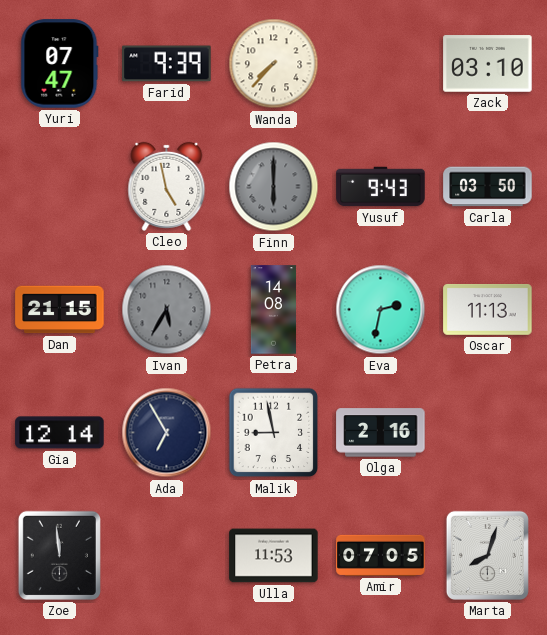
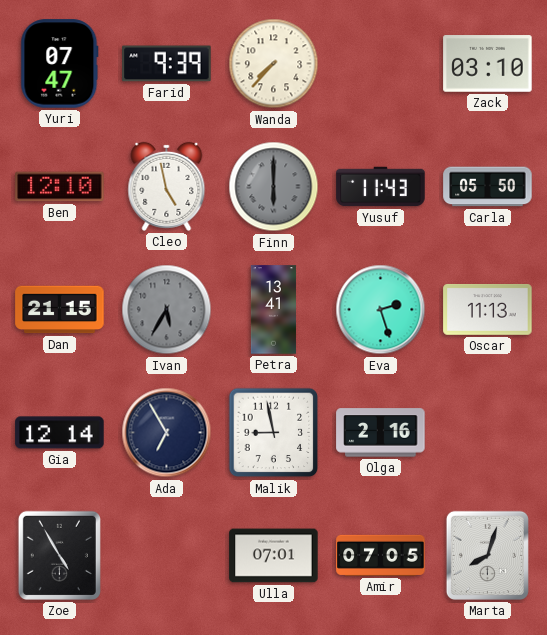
Ben: none -> 12:10
Yusuf: 9:43 -> 11:43
Carla: 03:50 -> 05:50
Petra: 14:08 -> 13:41
Eva: 2:32 -> 2:27
Zoe: 11:59 -> 4:55
Ulla: 11:53 -> 07:01
